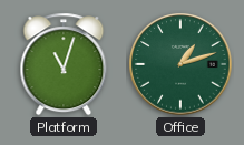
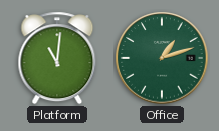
Platform: 11:03 -> 11:01
